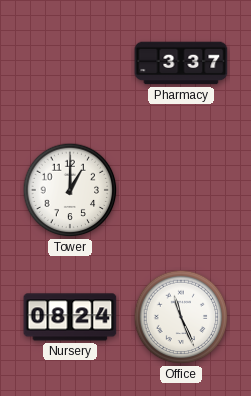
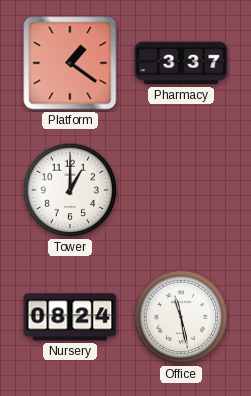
Platform: none -> 1:21
Office: 11:26 -> 11:28
